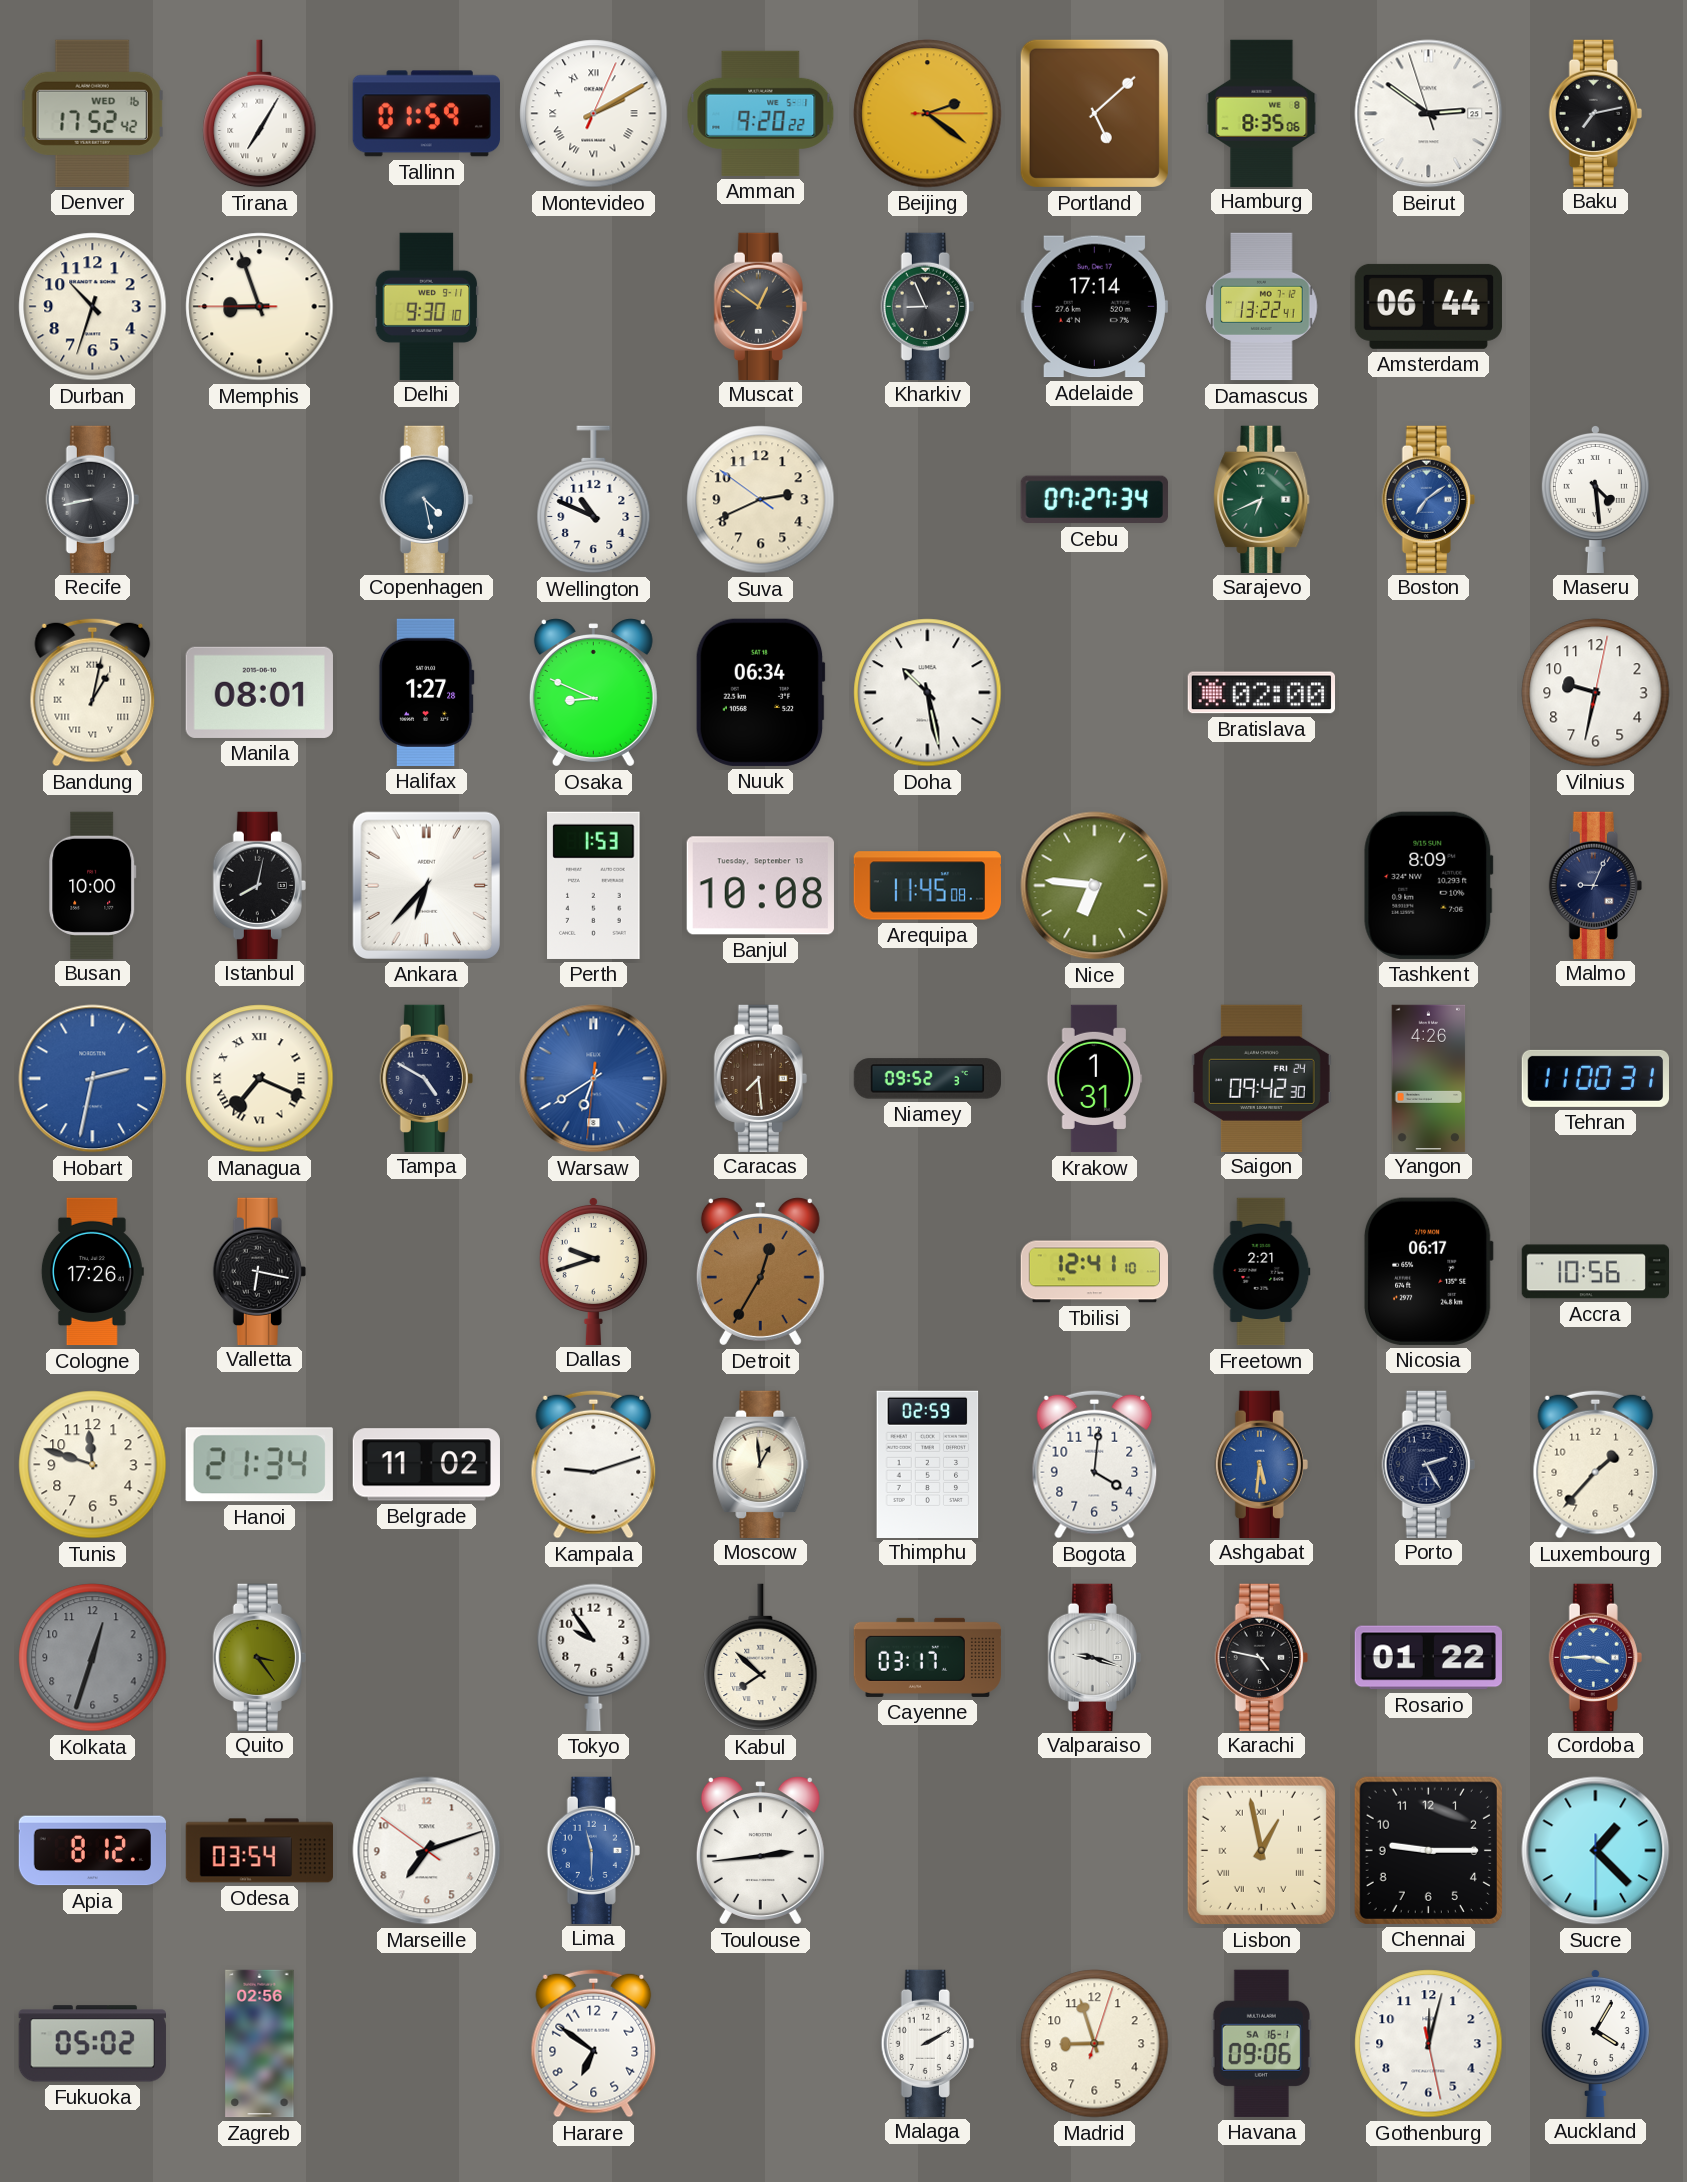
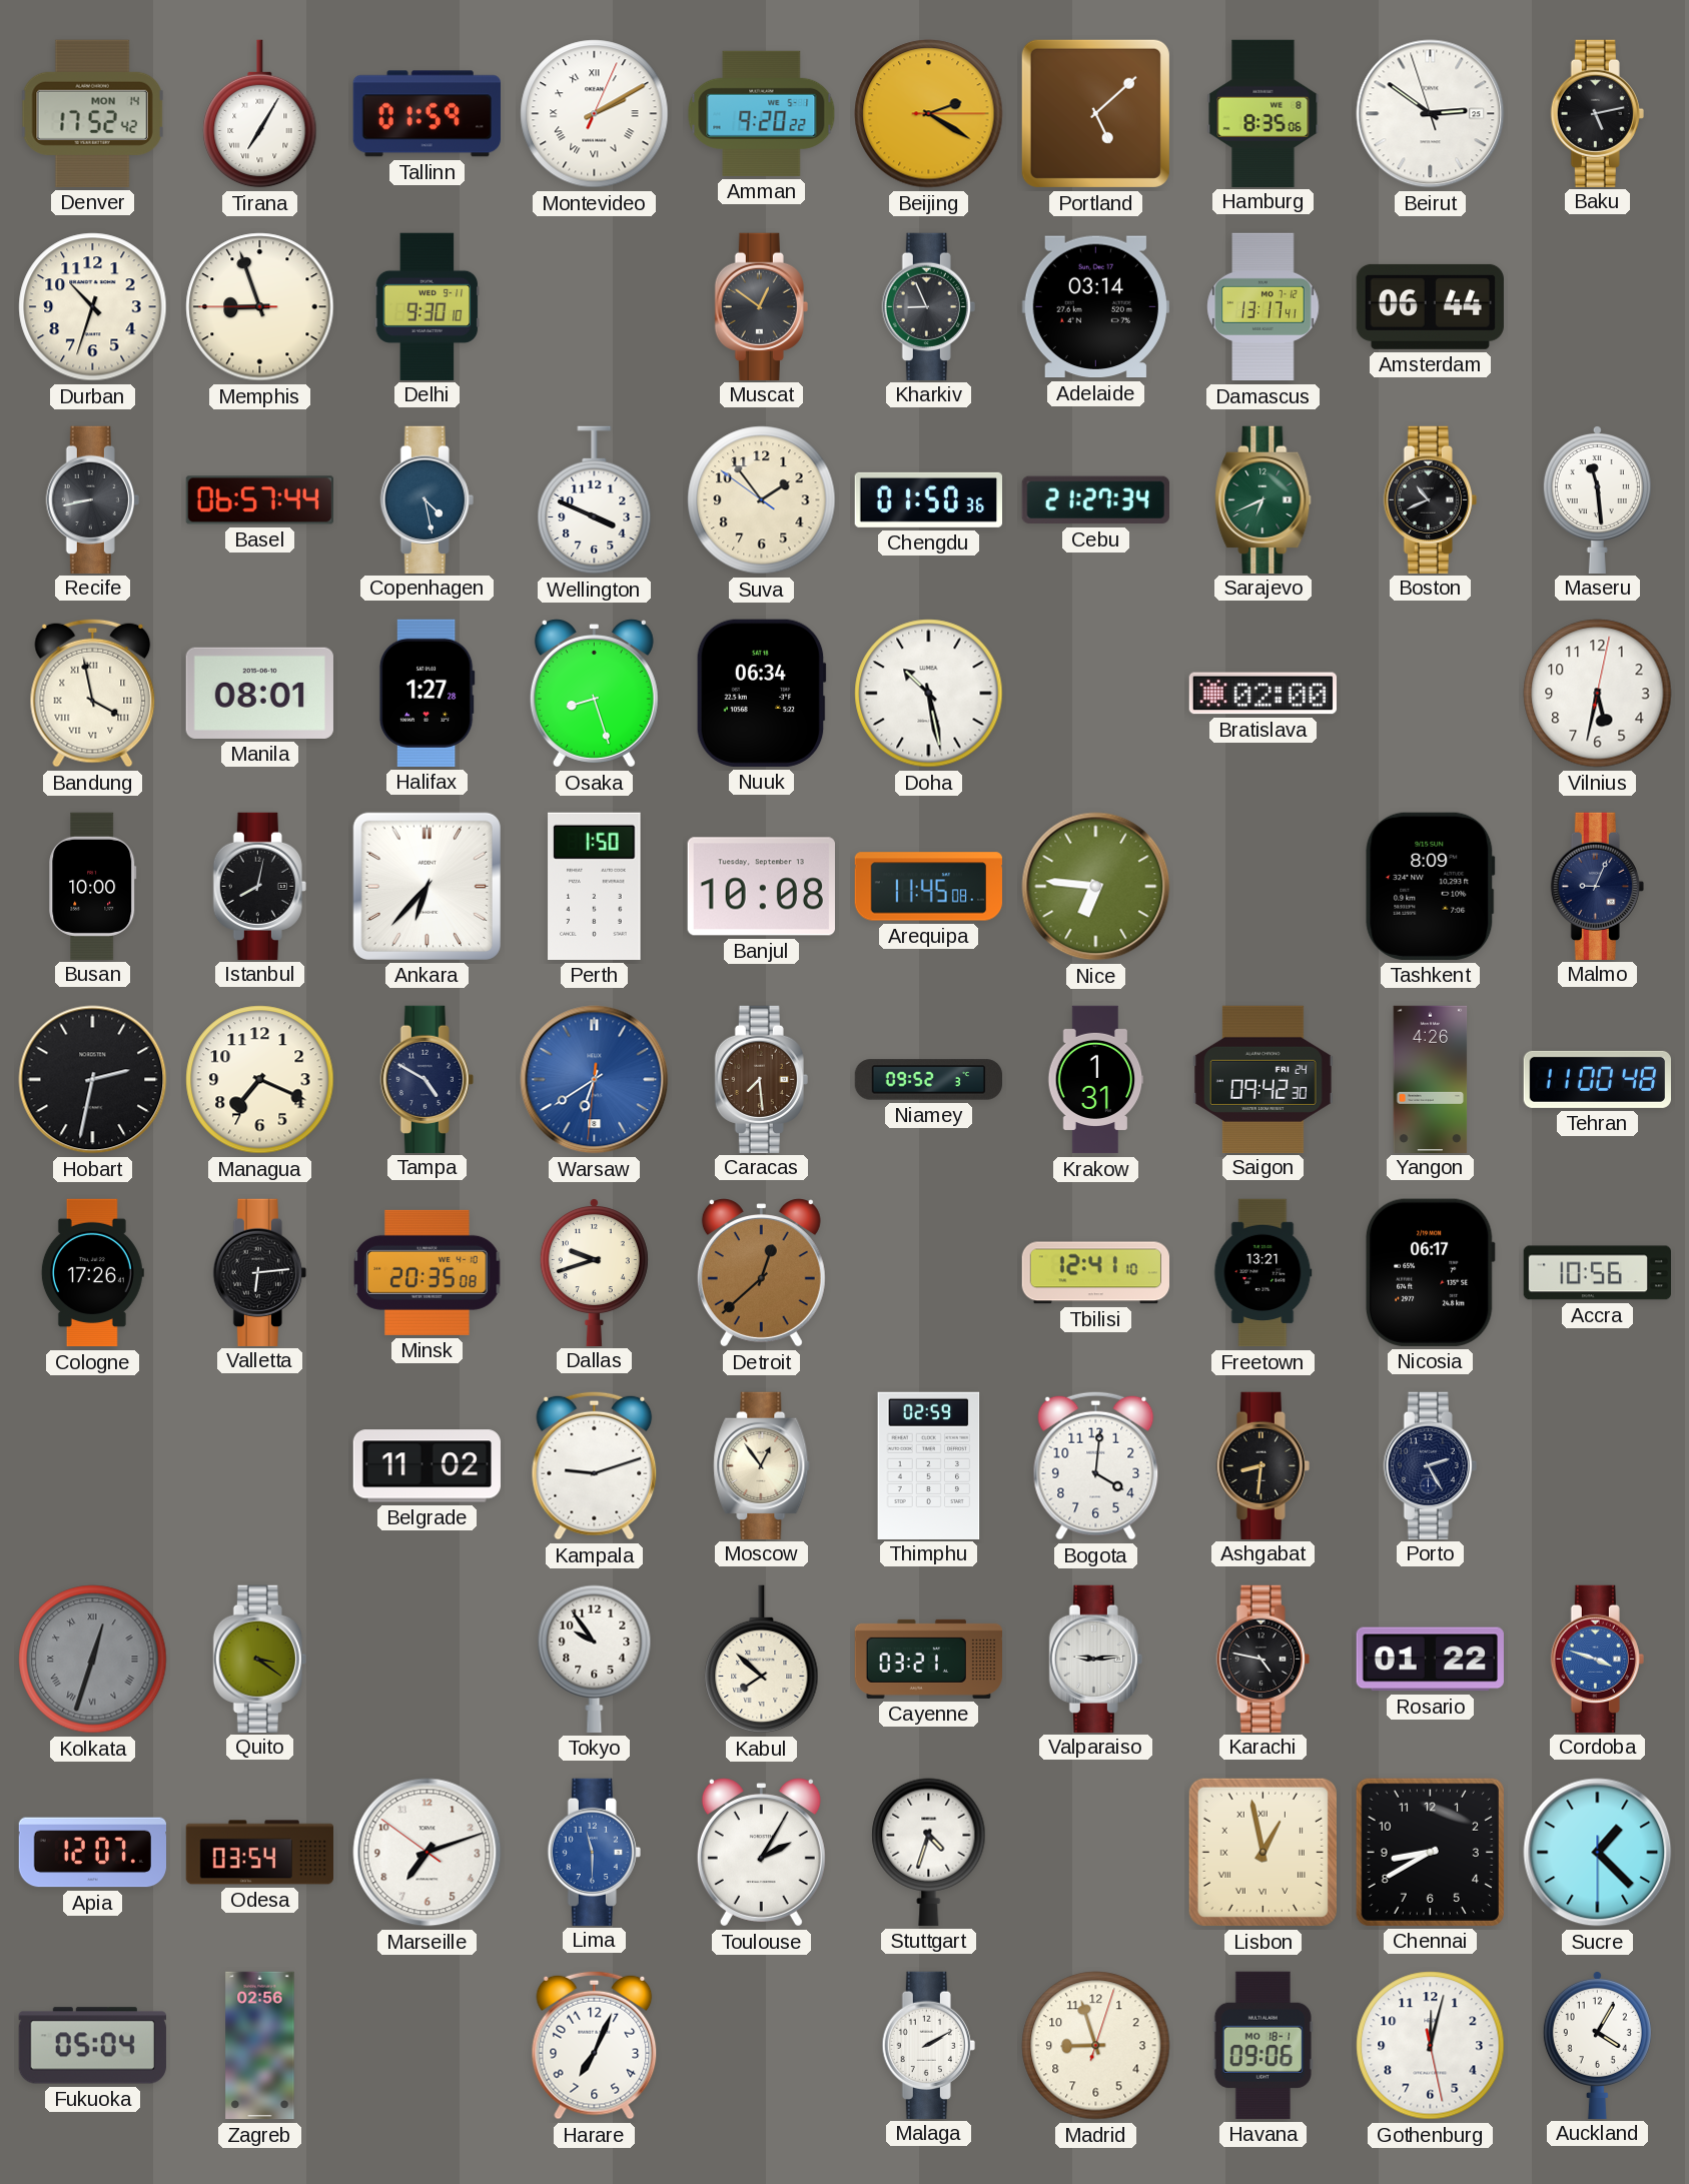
Denver date: WED 16 -> MON 14
Beijing: 2:21 -> 2:20
Baku: 7:13 -> 5:13
Adelaide: 17:14 -> 03:14
Damascus: 13:22 -> 13:17
Basel: none -> 06:57
Wellington: 10:49 -> 3:49
Suva: 2:40 -> 1:53
Chengdu: none -> 01:50
Cebu: 07:27 -> 21:27
Boston: 7:09 -> 10:41
Boston dial: blue -> black
Maseru: 4:29 -> 11:29
Bandung: 1:02 -> 3:58
Osaka: 8:49 -> 8:27
Vilnius: 9:32 -> 5:32
Perth: 1:53 -> 1:50
Hobart dial: blue -> black
Managua numerals: Roman -> Arabic
Tehran: 11:00:31 -> 11:00:48
Valletta: 6:17 -> 6:14
Minsk: none -> 20:35
Detroit: 12:35 -> 12:38
Freetown: 2:21 -> 13:21
Tunis: 11:48 -> none
Hanoi: 21:34 -> none
Moscow: 12:59 -> 12:54
Ashgabat: 5:31 -> 8:31
Ashgabat dial: blue -> black
Luxembourg: 1:37 -> none
Kolkata numerals: Arabic -> Roman
Quito: 3:24 -> 3:21
Cayenne: 03:17 -> 03:21
Valparaiso: 9:18 -> 9:14
Cordoba: 3:45 -> 3:48
Apia: 8:12 -> 12:07
Toulouse: 2:44 -> 2:05
Stuttgart: none -> 4:33
Chennai: 9:15 -> 8:40
Fukuoka: 05:02 -> 05:04
Harare: 6:51 -> 7:04
Havana date: SA 16-1 -> MO 18-1
